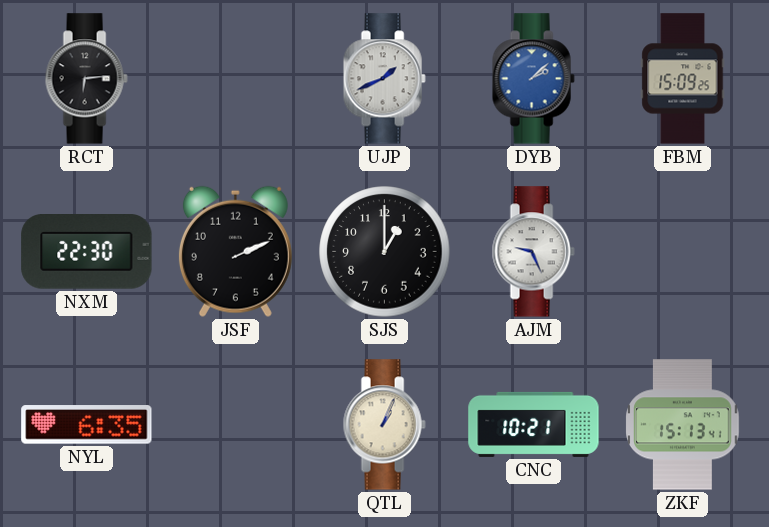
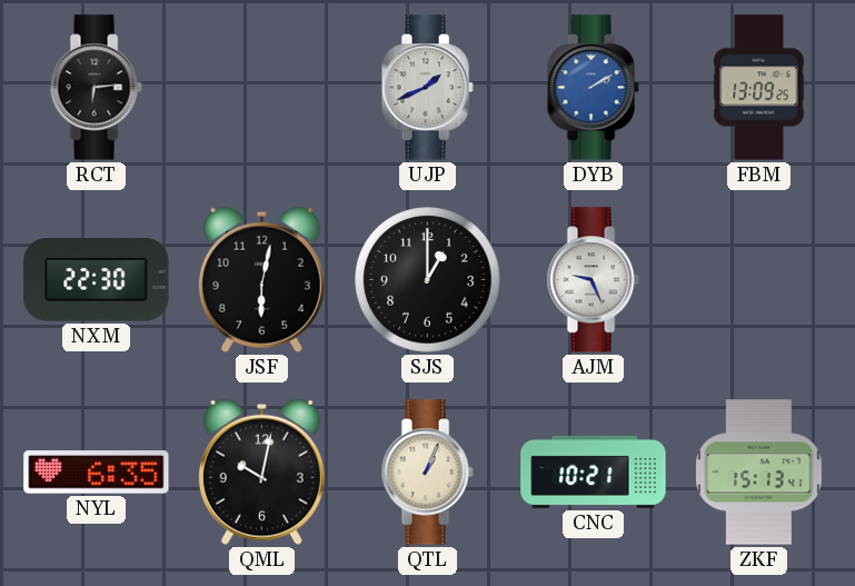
DYB: 2:08 -> 2:10
FBM: 15:09 -> 13:09
JSF: 2:11 -> 6:02
QML: none -> 10:02
